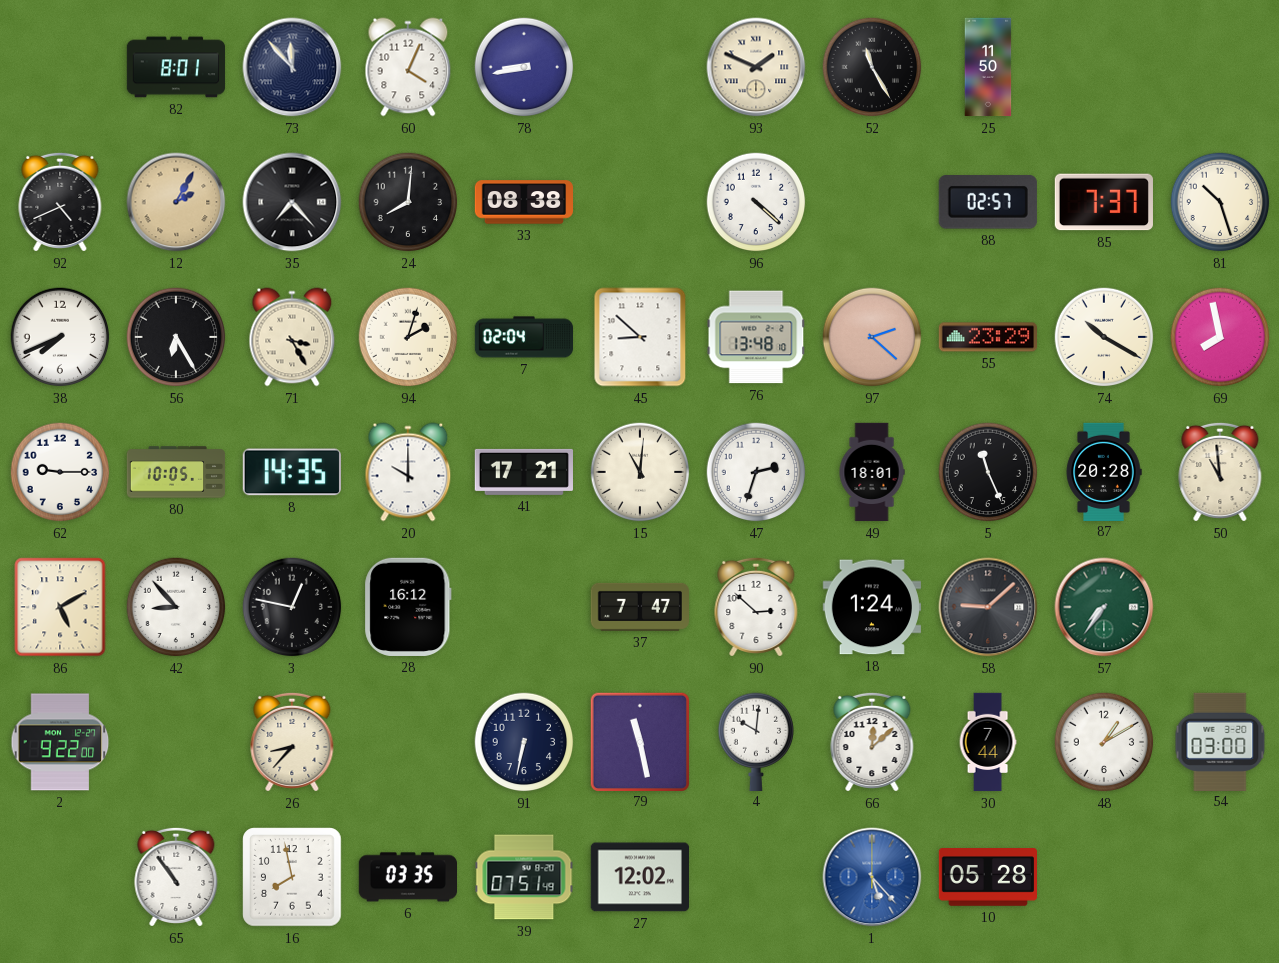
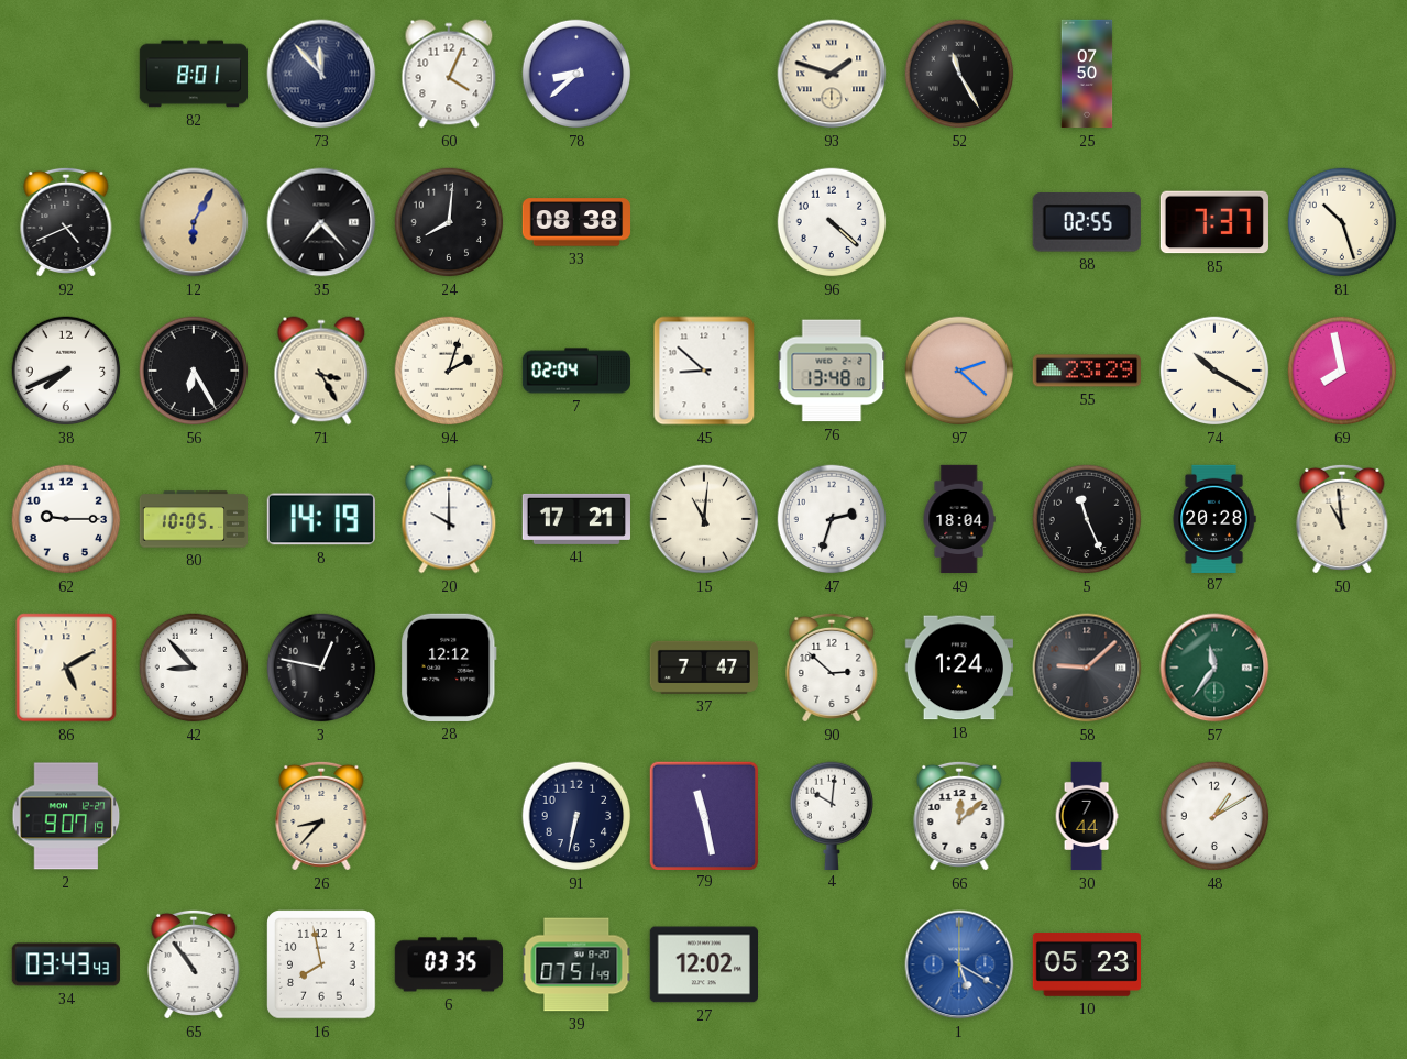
78: 8:43 -> 8:38
93: 1:49 -> 1:48
25: 11:50 -> 07:50
12: 2:05 -> 6:05
88: 02:57 -> 02:55
8: 14:35 -> 14:19
49: 18:01 -> 18:04
28: 16:12 -> 12:12
57: 7:36 -> 11:36
2: 9:22 -> 9:07
54: 03:00 -> none
34: none -> 03:43
1: 5:23 -> 5:20
10: 05:28 -> 05:23
